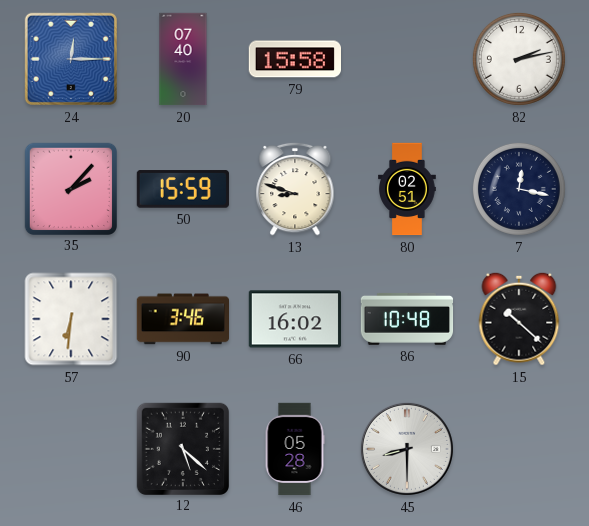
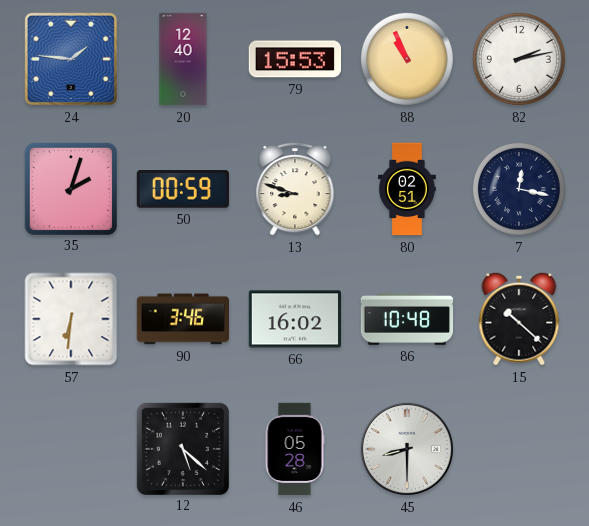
24: 12:15 -> 1:46
20: 07:40 -> 12:40
79: 15:58 -> 15:53
88: none -> 10:56
35: 2:07 -> 2:03
50: 15:59 -> 00:59
